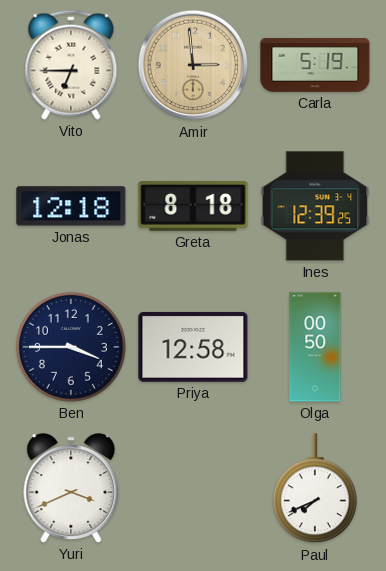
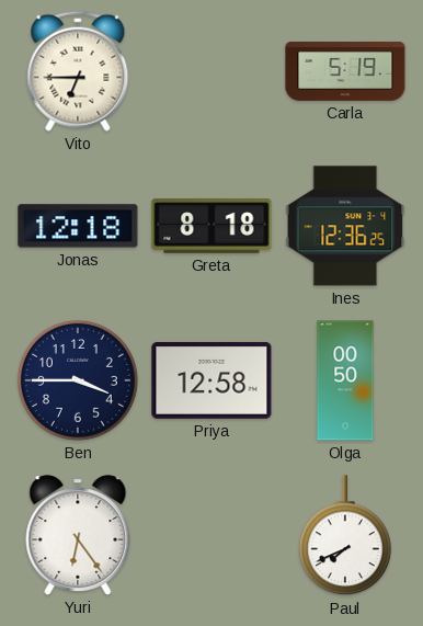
Amir: 2:59 -> none
Ines: 12:39 -> 12:36
Yuri: 3:41 -> 6:24
